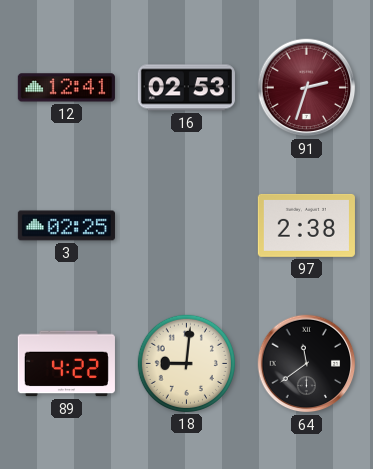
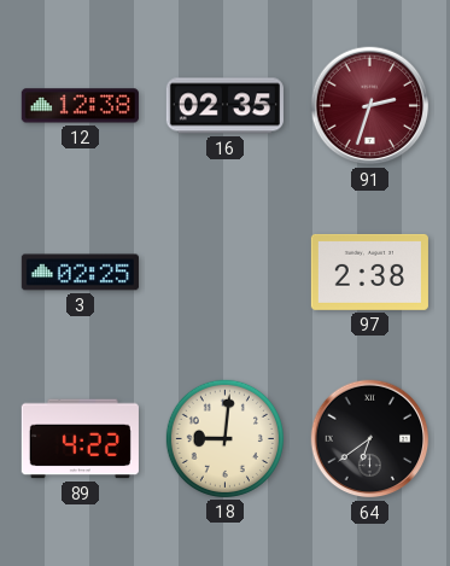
12: 12:41 -> 12:38
16: 02:53 -> 02:35
64: 11:39 -> 6:39
